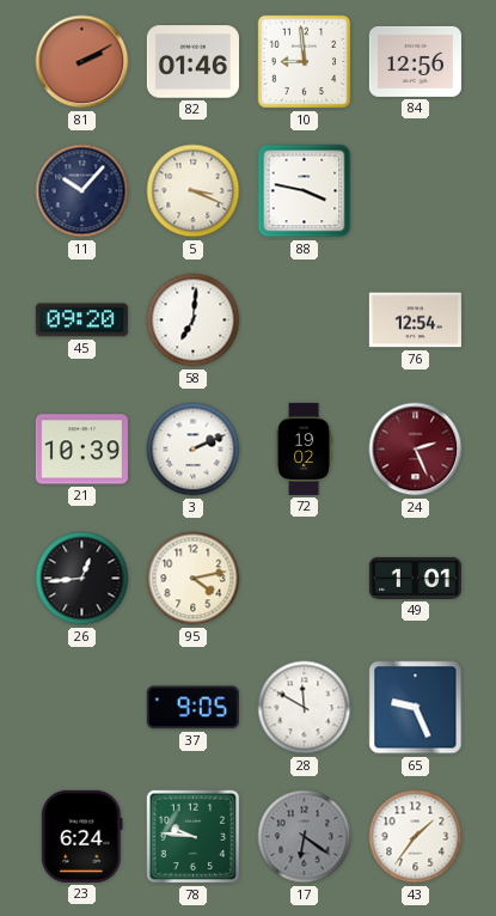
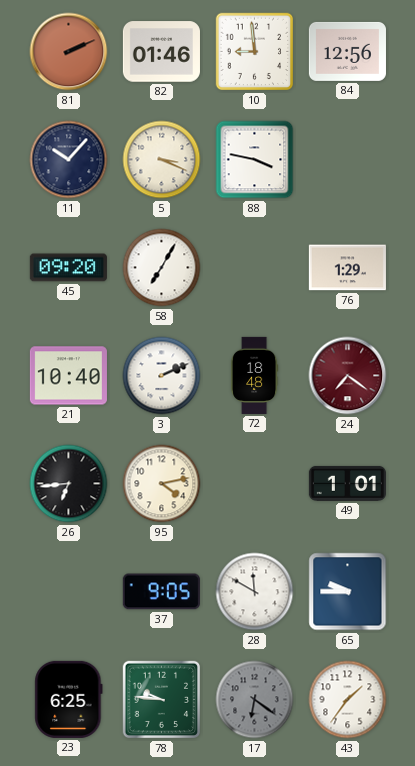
81: 2:10 -> 2:11
58: 7:01 -> 7:05
76: 12:54 -> 1:29
21: 10:39 -> 10:40
72: 19:02 -> 18:48
24: 2:26 -> 7:21
26: 12:44 -> 6:44
65: 9:26 -> 9:45
23: 6:24 -> 6:25
